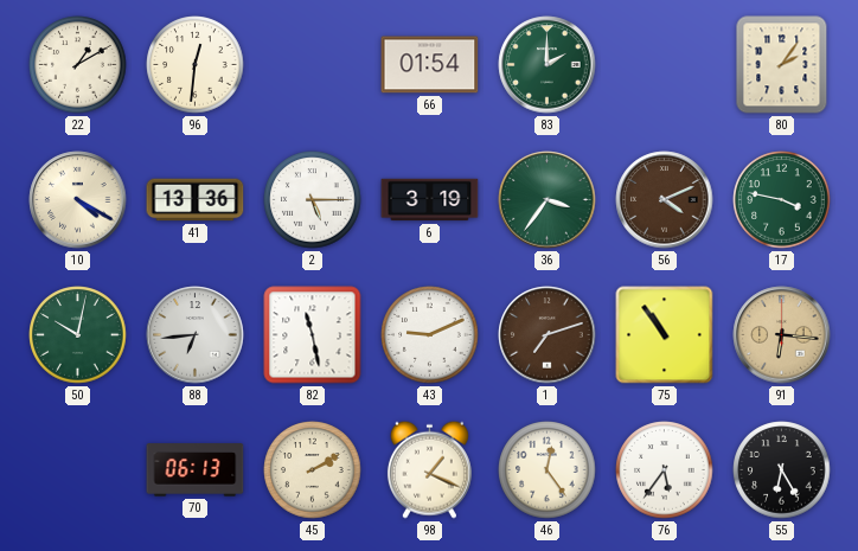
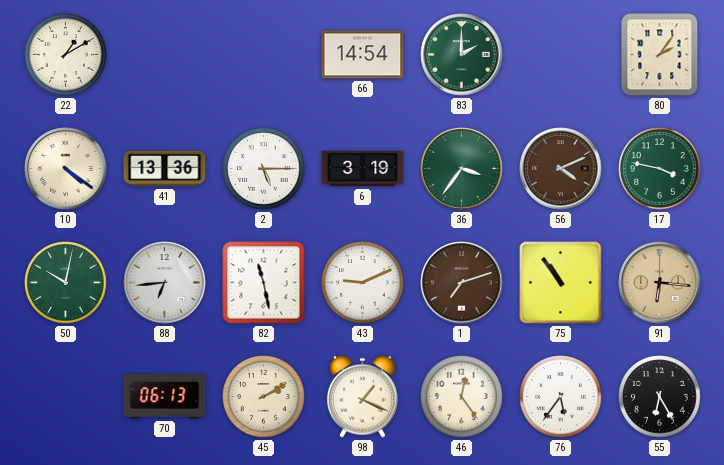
96: 12:31 -> none
66: 01:54 -> 14:54
10: 4:20 -> 4:21
